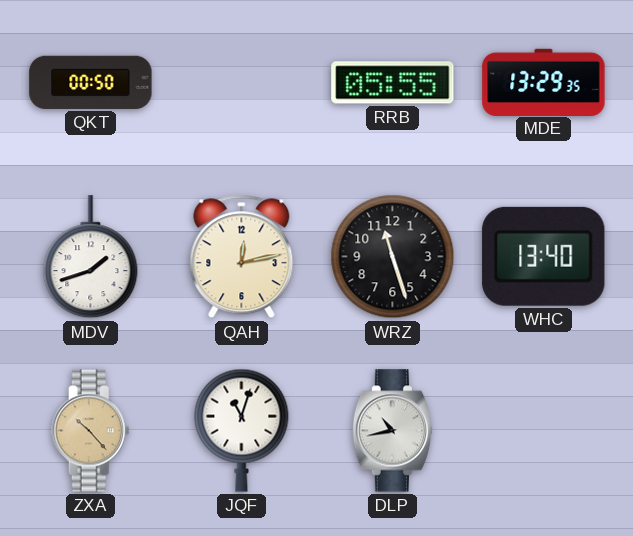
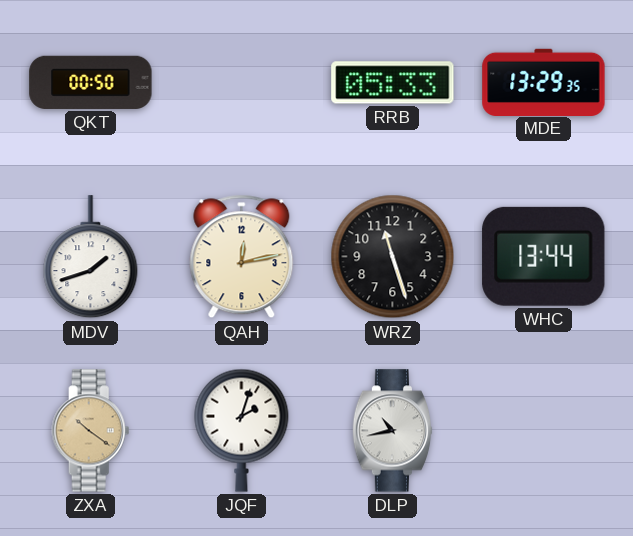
RRB: 05:55 -> 05:33
WHC: 13:40 -> 13:44
ZXA: 10:23 -> 10:21
JQF: 11:03 -> 2:03
